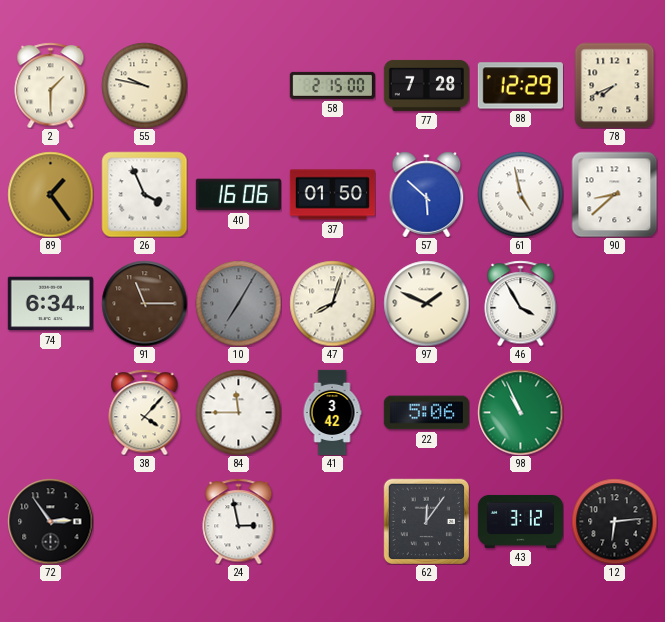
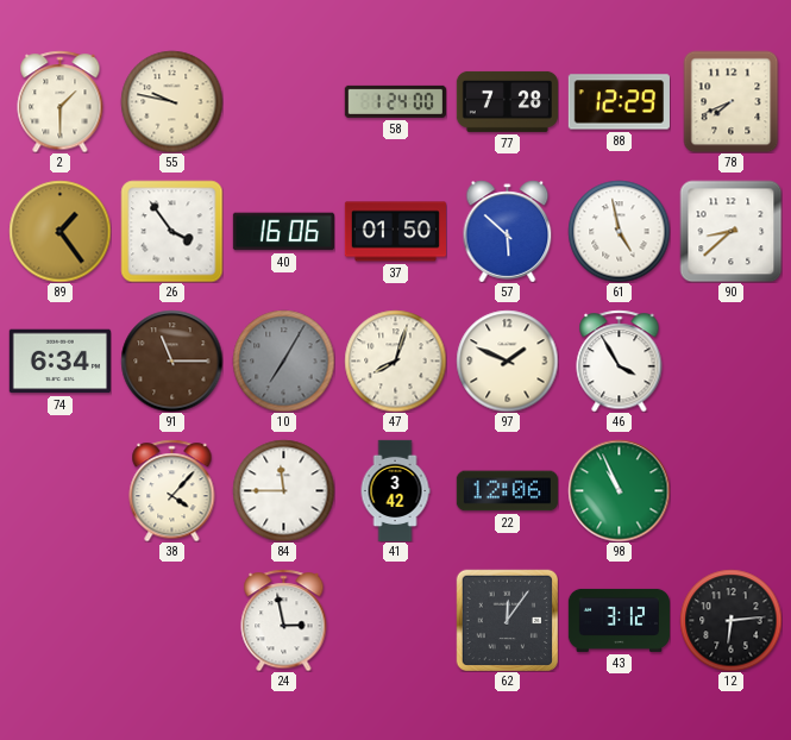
58: 2:15 -> 1:24
26: 3:56 -> 3:54
22: 5:06 -> 12:06
72: 2:54 -> none
